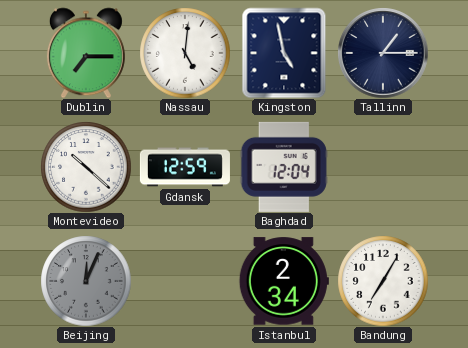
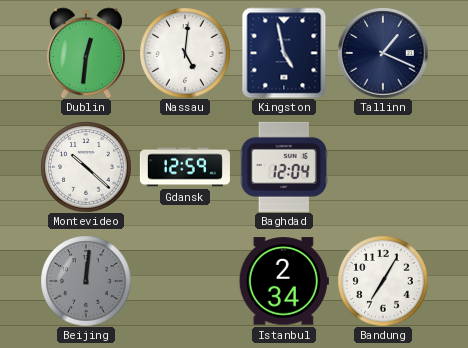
Dublin: 7:15 -> 12:31
Tallinn: 1:15 -> 1:19
Beijing: 12:04 -> 12:01
